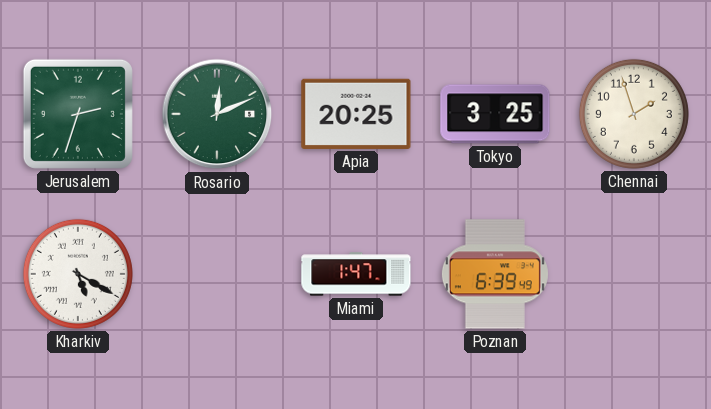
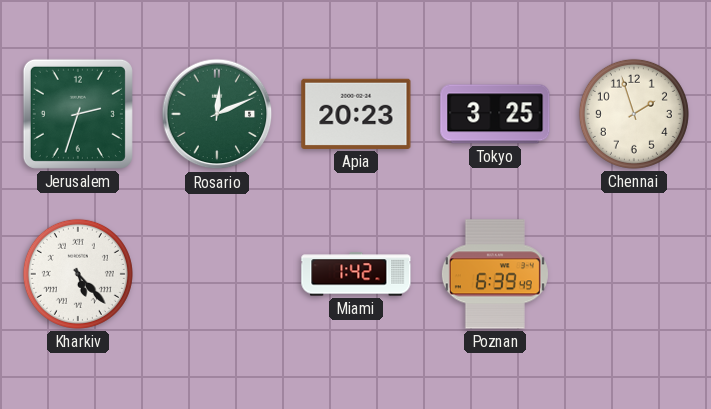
Apia: 20:25 -> 20:23
Kharkiv: 5:20 -> 5:23
Miami: 1:47 -> 1:42
